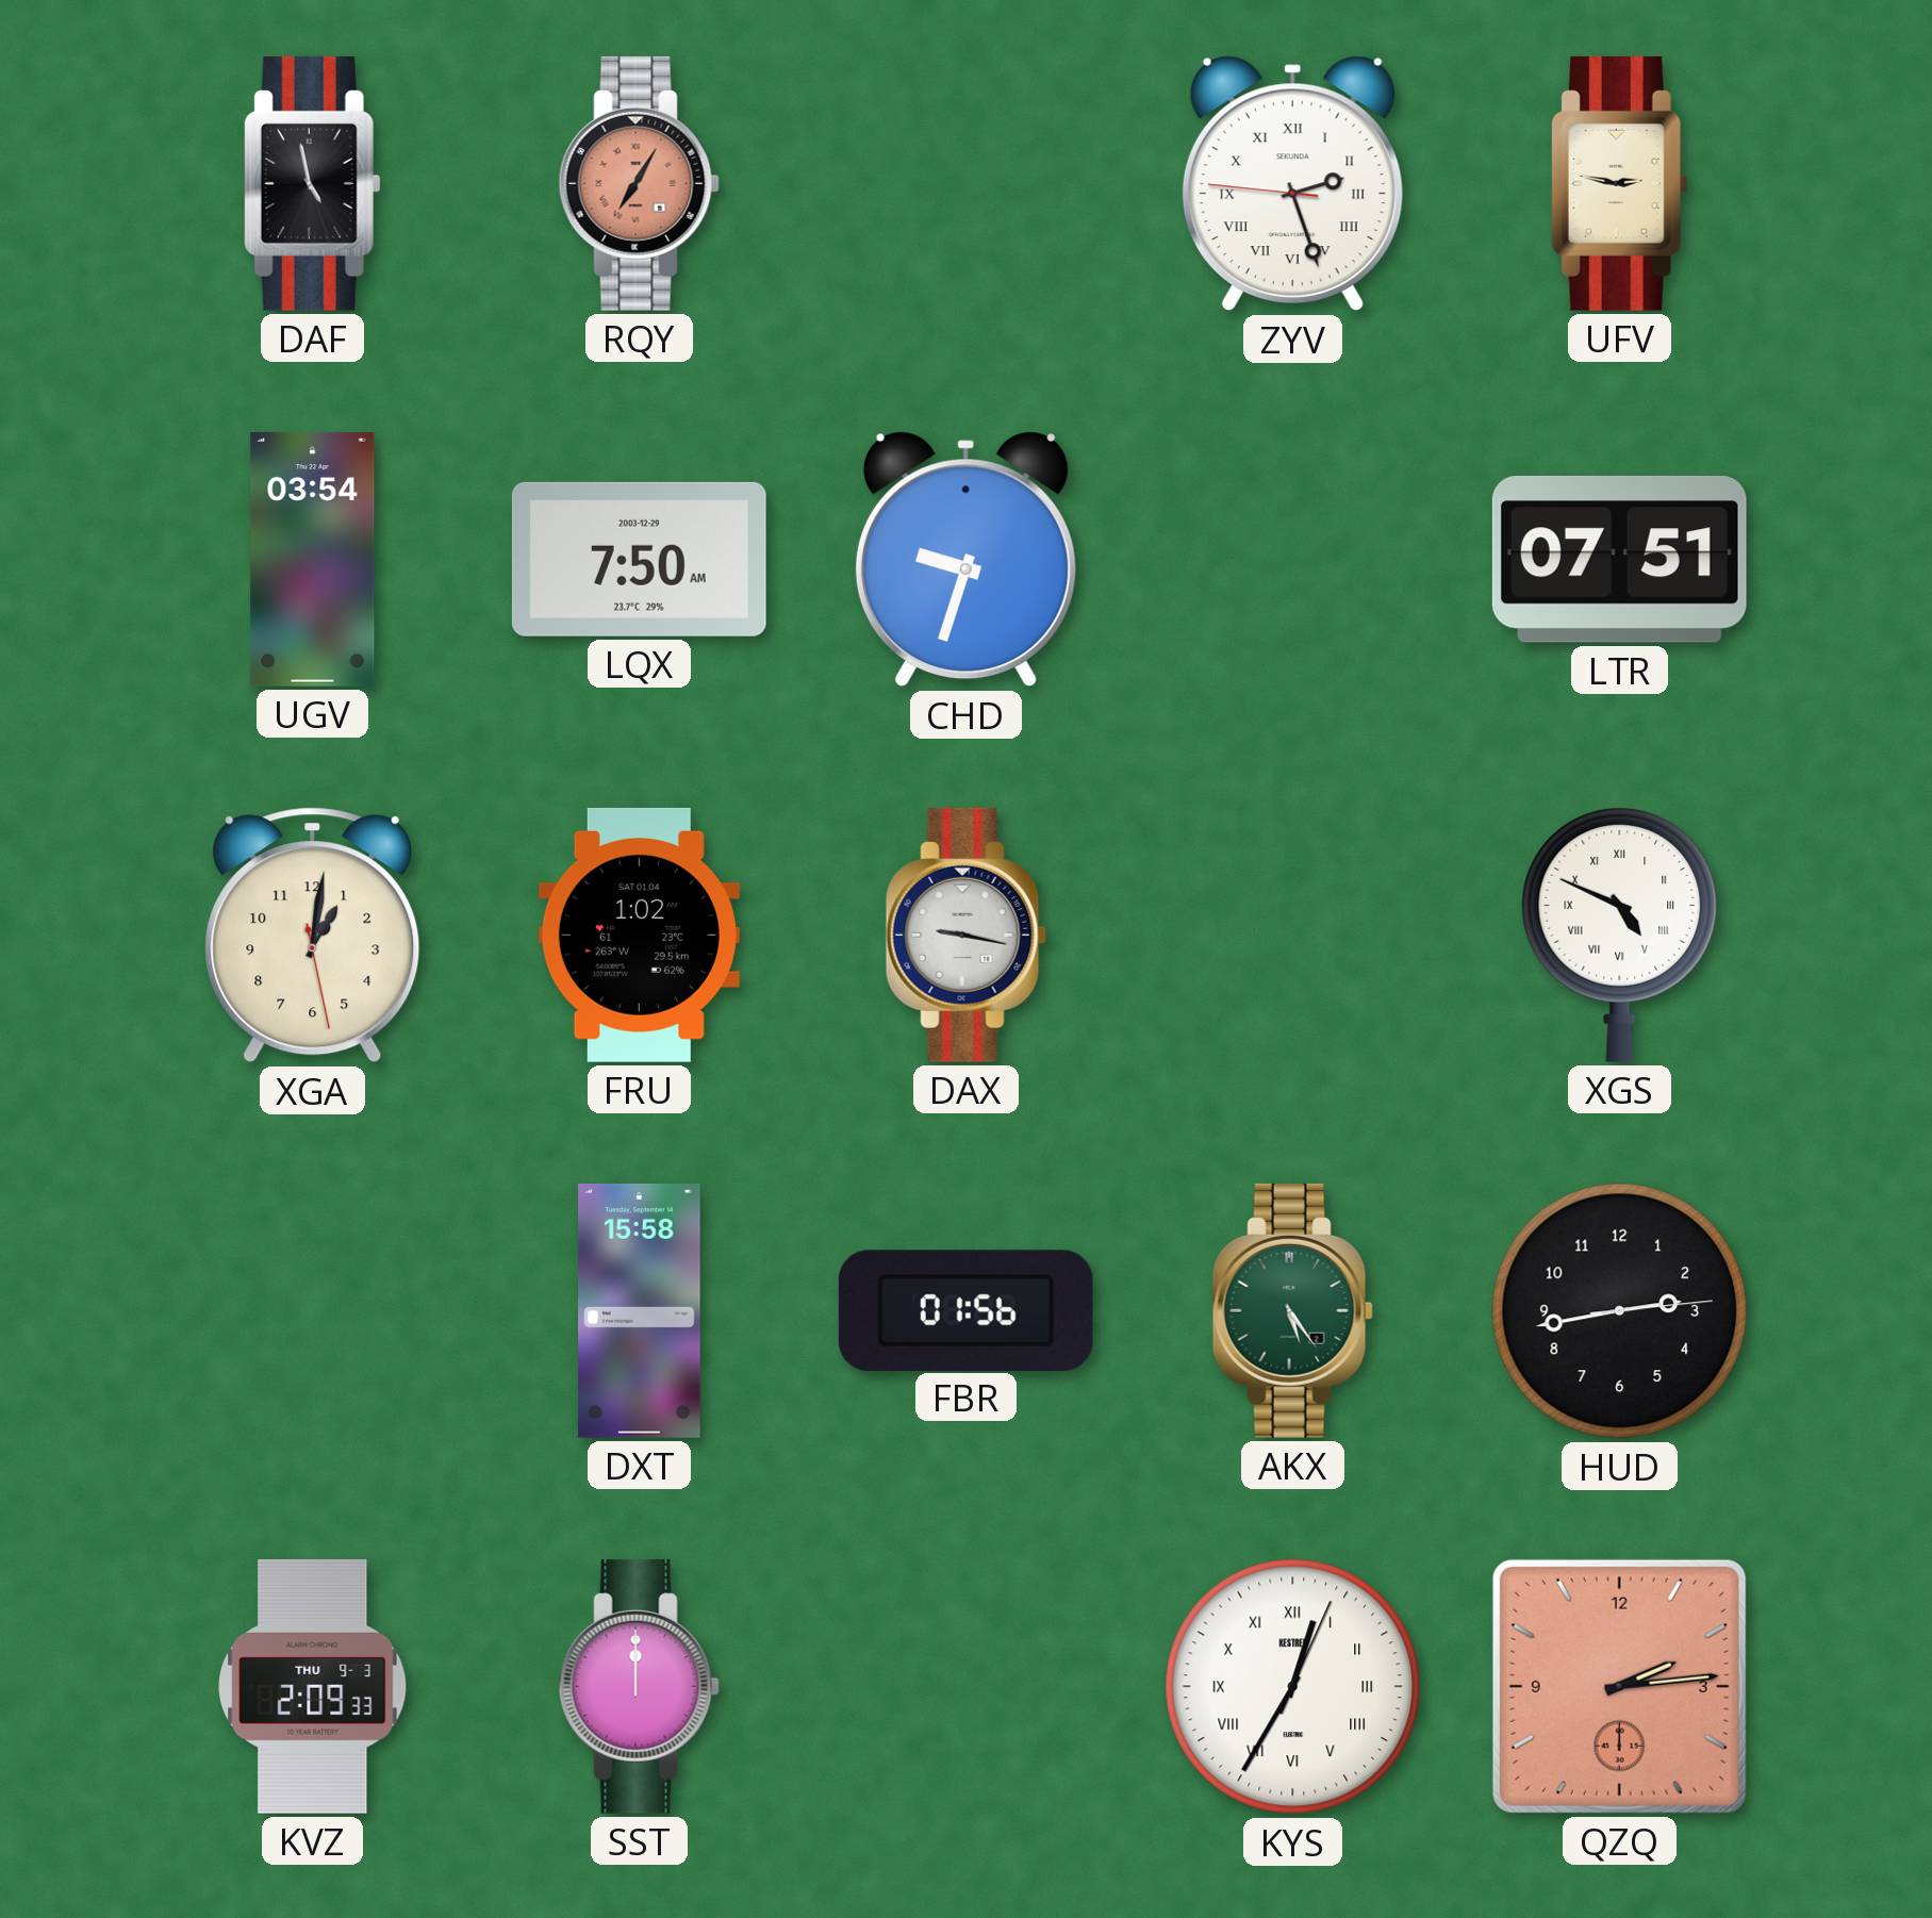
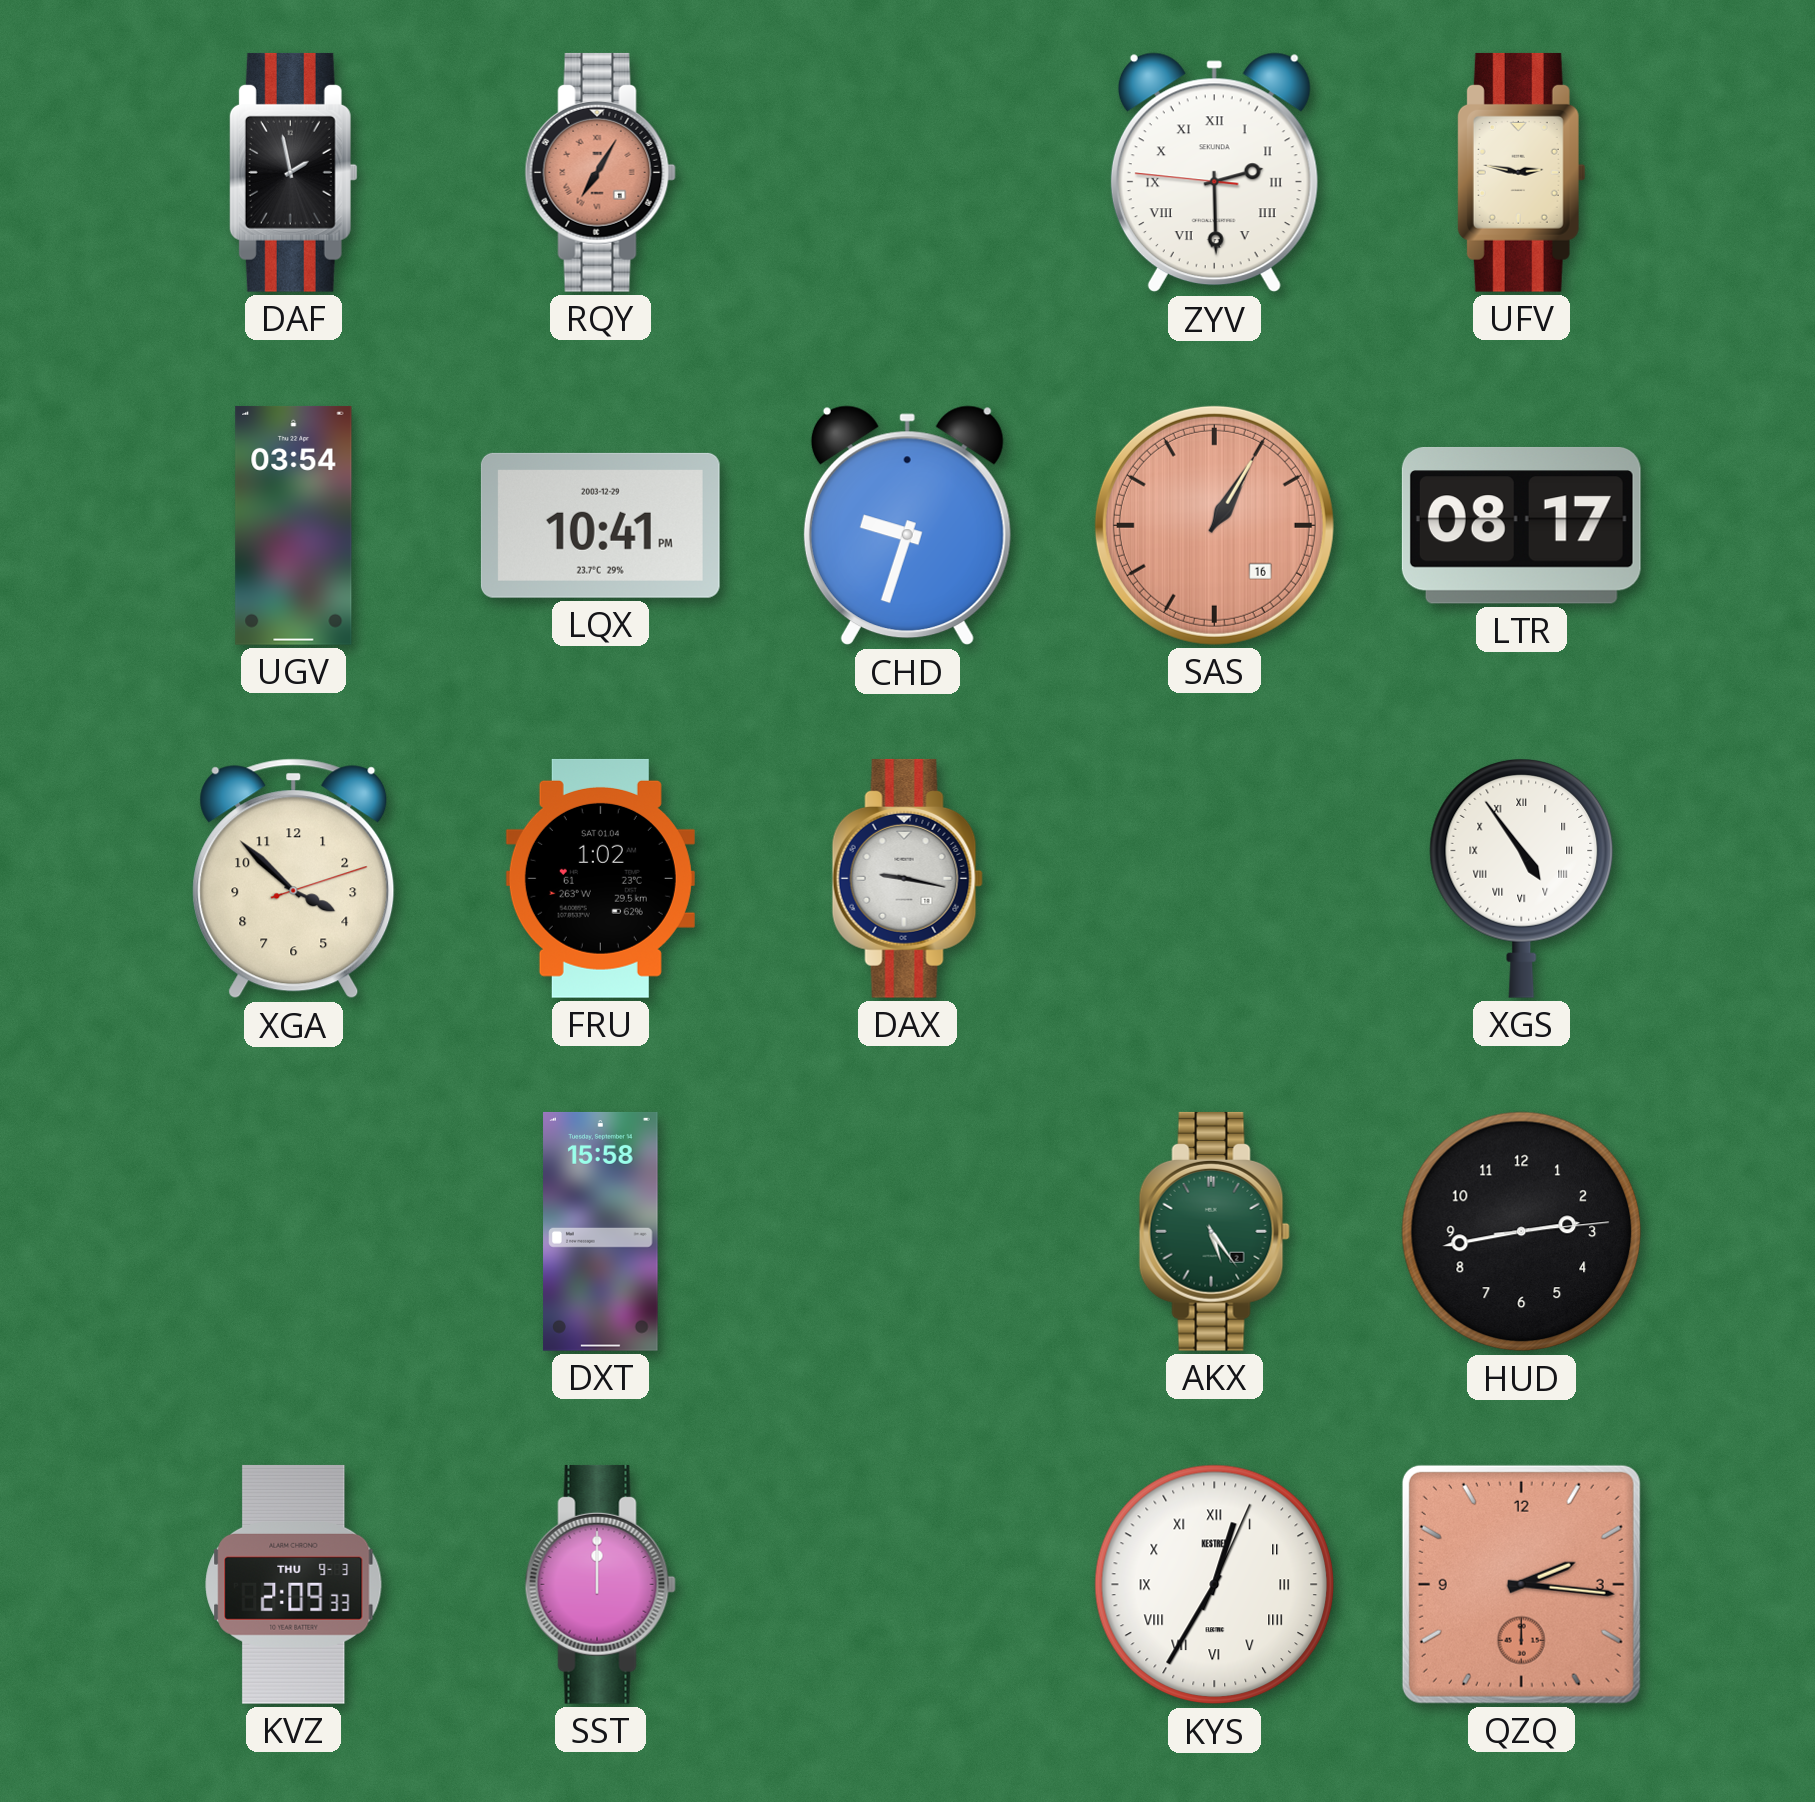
DAF: 4:58 -> 1:58
ZYV: 2:26 -> 2:29
LQX: 7:50 -> 10:41
SAS: none -> 1:05
LTR: 07:51 -> 08:17
XGA: 1:01 -> 3:52
XGS: 4:49 -> 4:54
FBR: 01:56 -> none
QZQ: 2:14 -> 2:16
